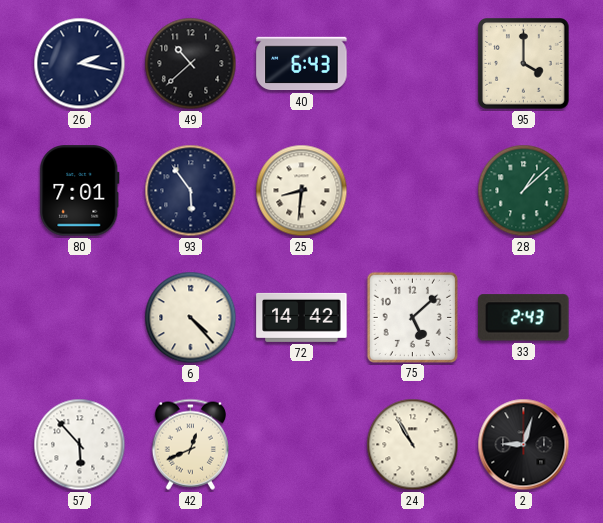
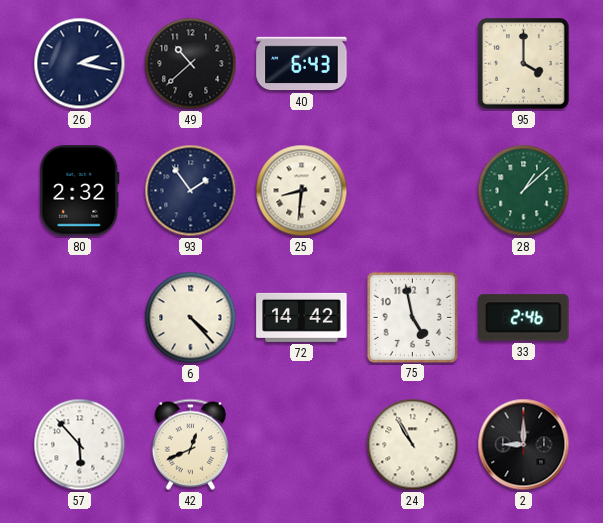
80: 7:01 -> 2:32
93: 5:54 -> 1:54
75: 5:08 -> 4:58
33: 2:43 -> 2:46
2: 9:03 -> 9:00
